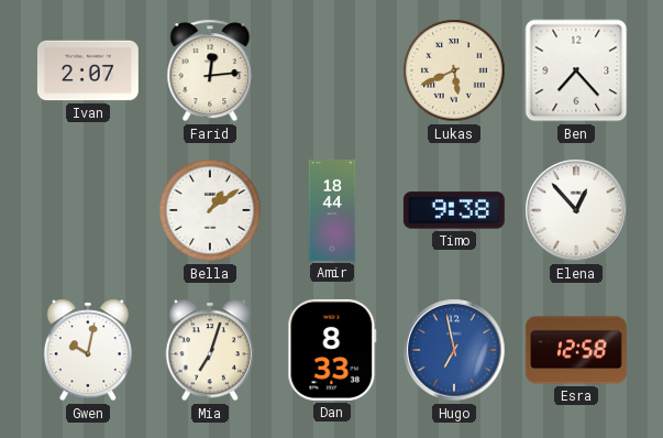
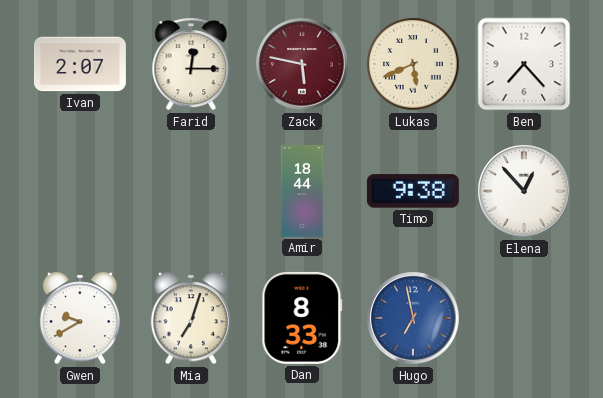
Farid: 12:14 -> 12:15
Zack: none -> 5:47
Bella: 1:09 -> none
Gwen: 10:02 -> 9:40
Esra: 12:58 -> none
